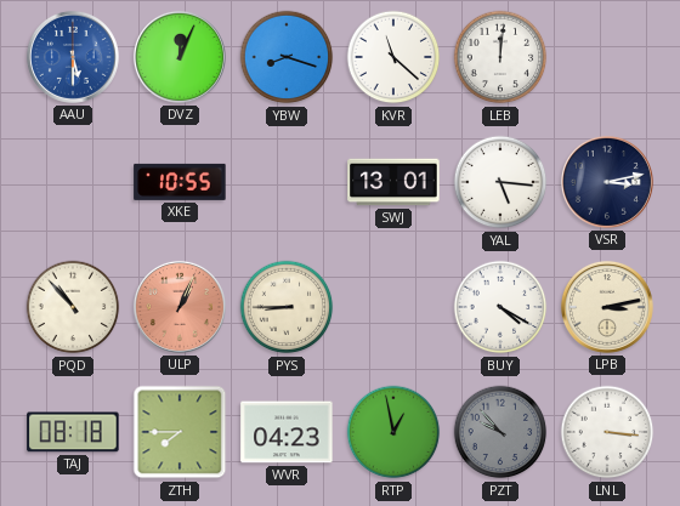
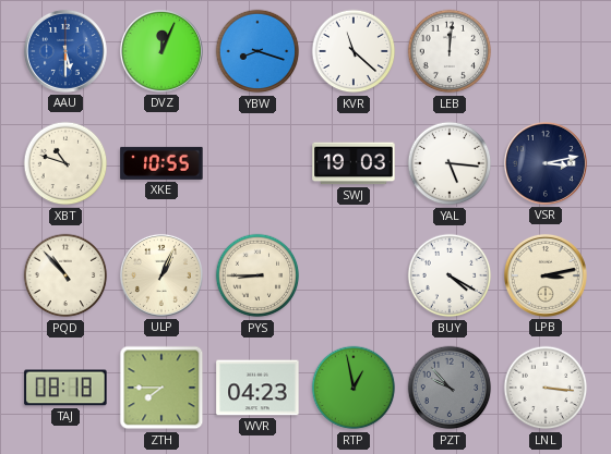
XBT: none -> 10:48
SWJ: 13:01 -> 19:03
ULP dial: salmon -> cream
